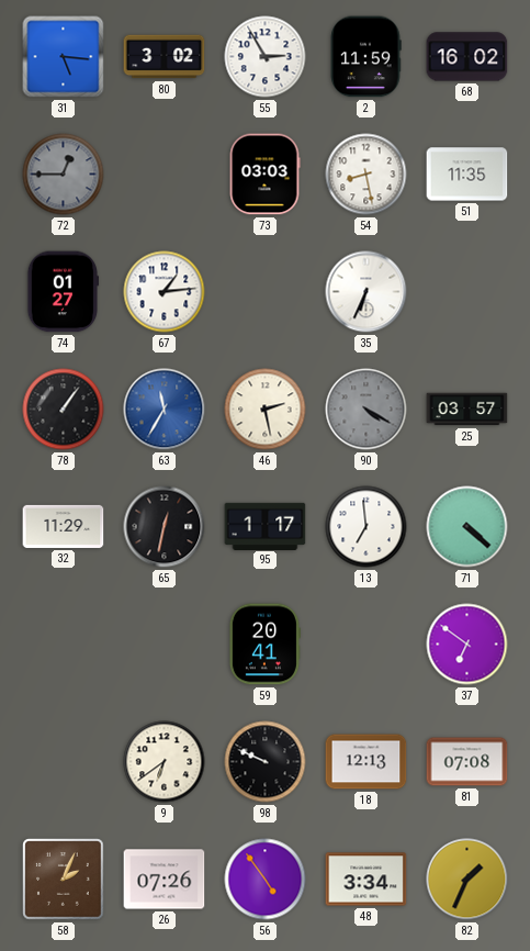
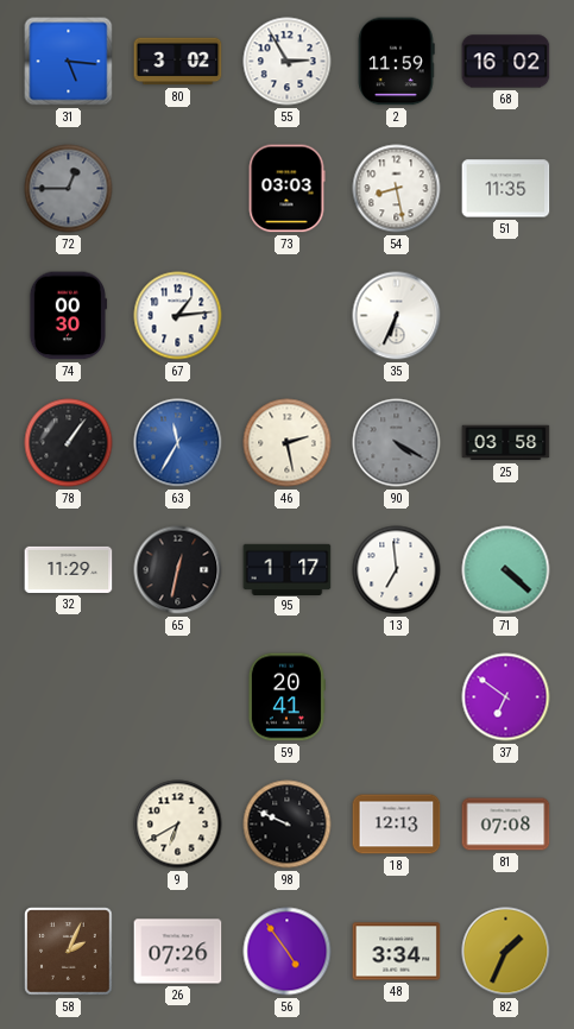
74: 01:27 -> 00:30
25: 03:57 -> 03:58
9: 6:39 -> 6:40
